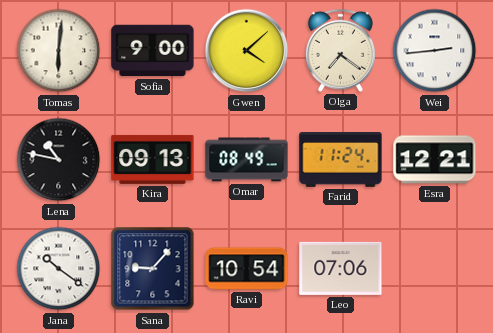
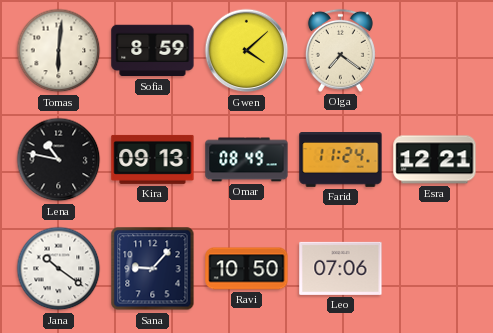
Sofia: 9:00 -> 8:59
Wei: 2:44 -> none
Ravi: 10:54 -> 10:50
